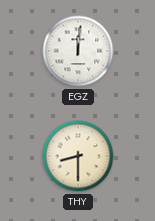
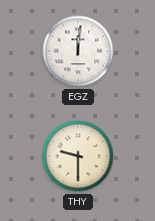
THY: 8:30 -> 9:30
